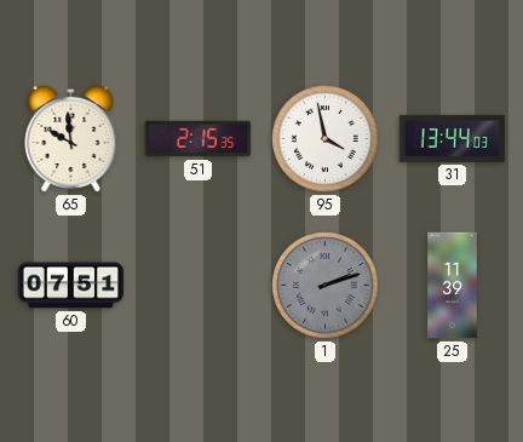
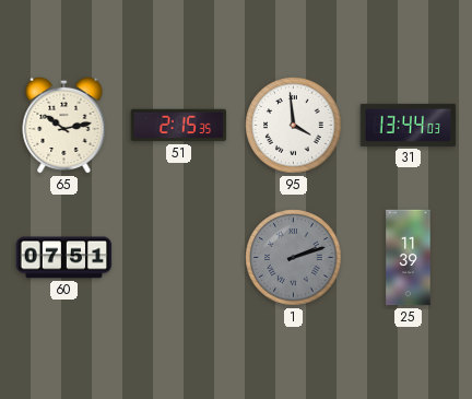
65: 9:59 -> 10:13
95: 3:58 -> 3:59
